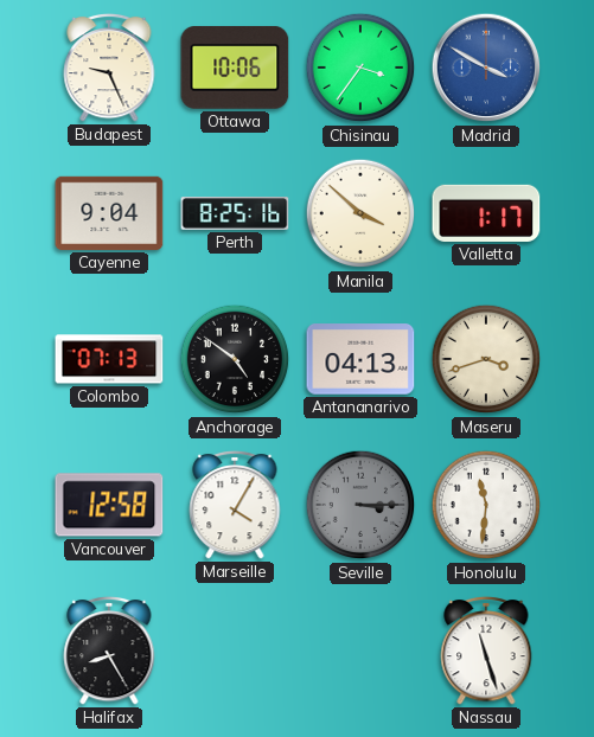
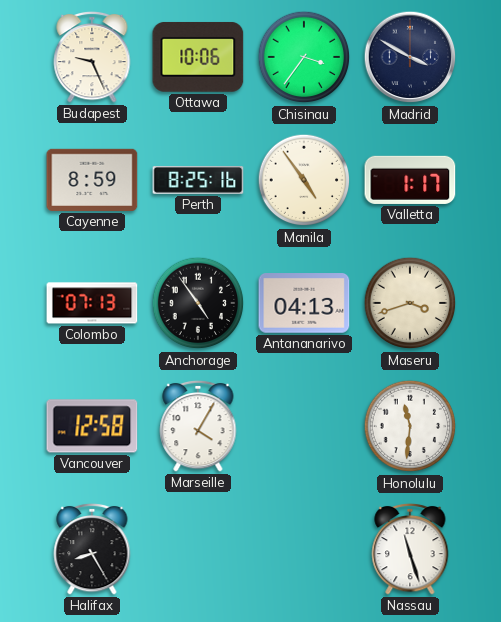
Madrid dial: blue -> navy
Cayenne: 9:04 -> 8:59
Manila: 3:52 -> 4:54
Anchorage: 4:51 -> 4:54
Seville: 3:15 -> none
